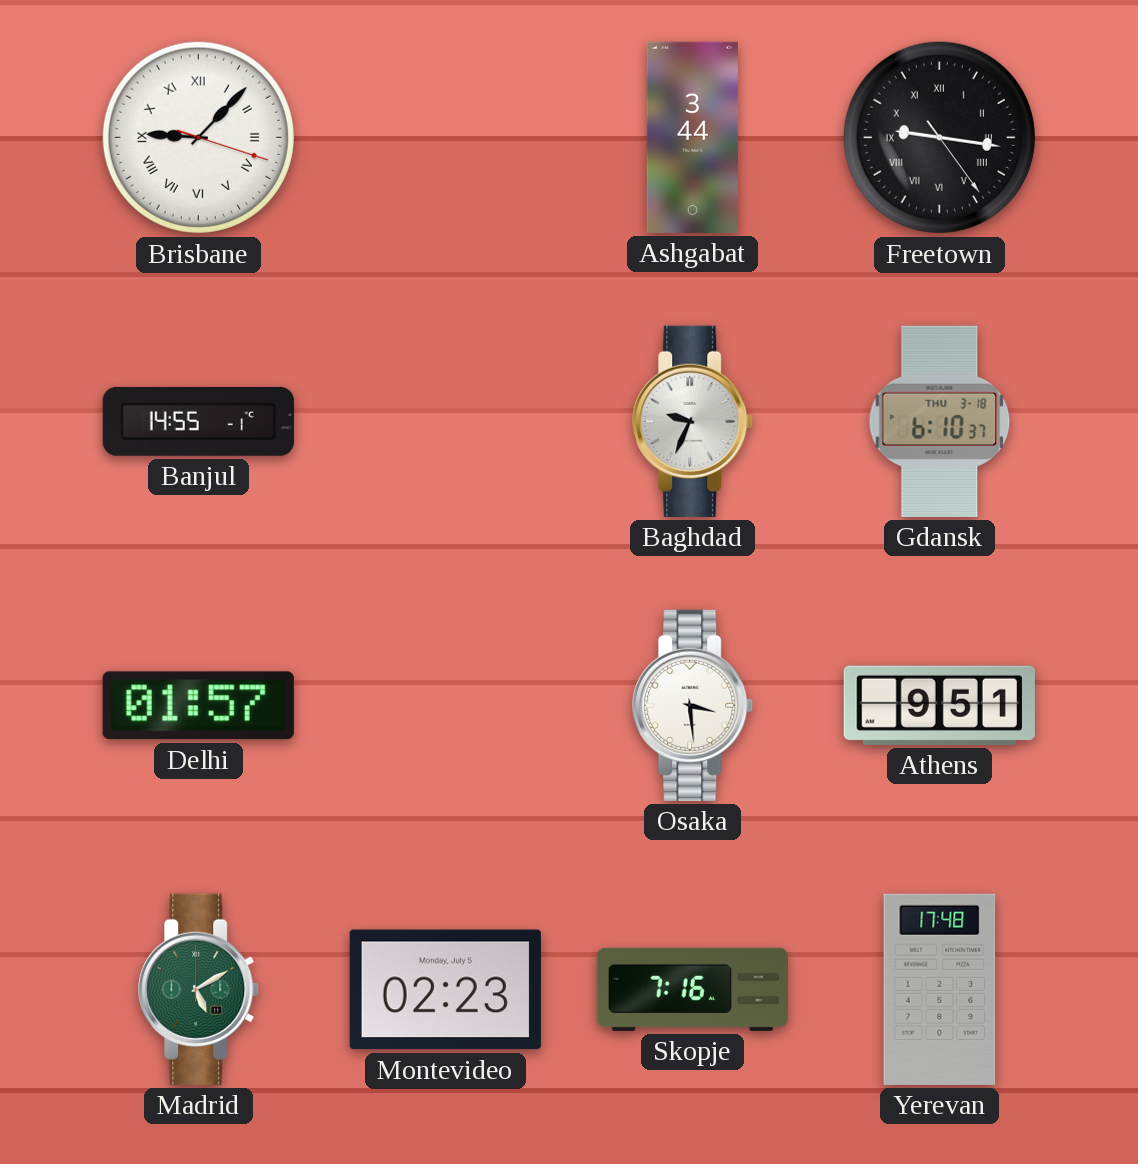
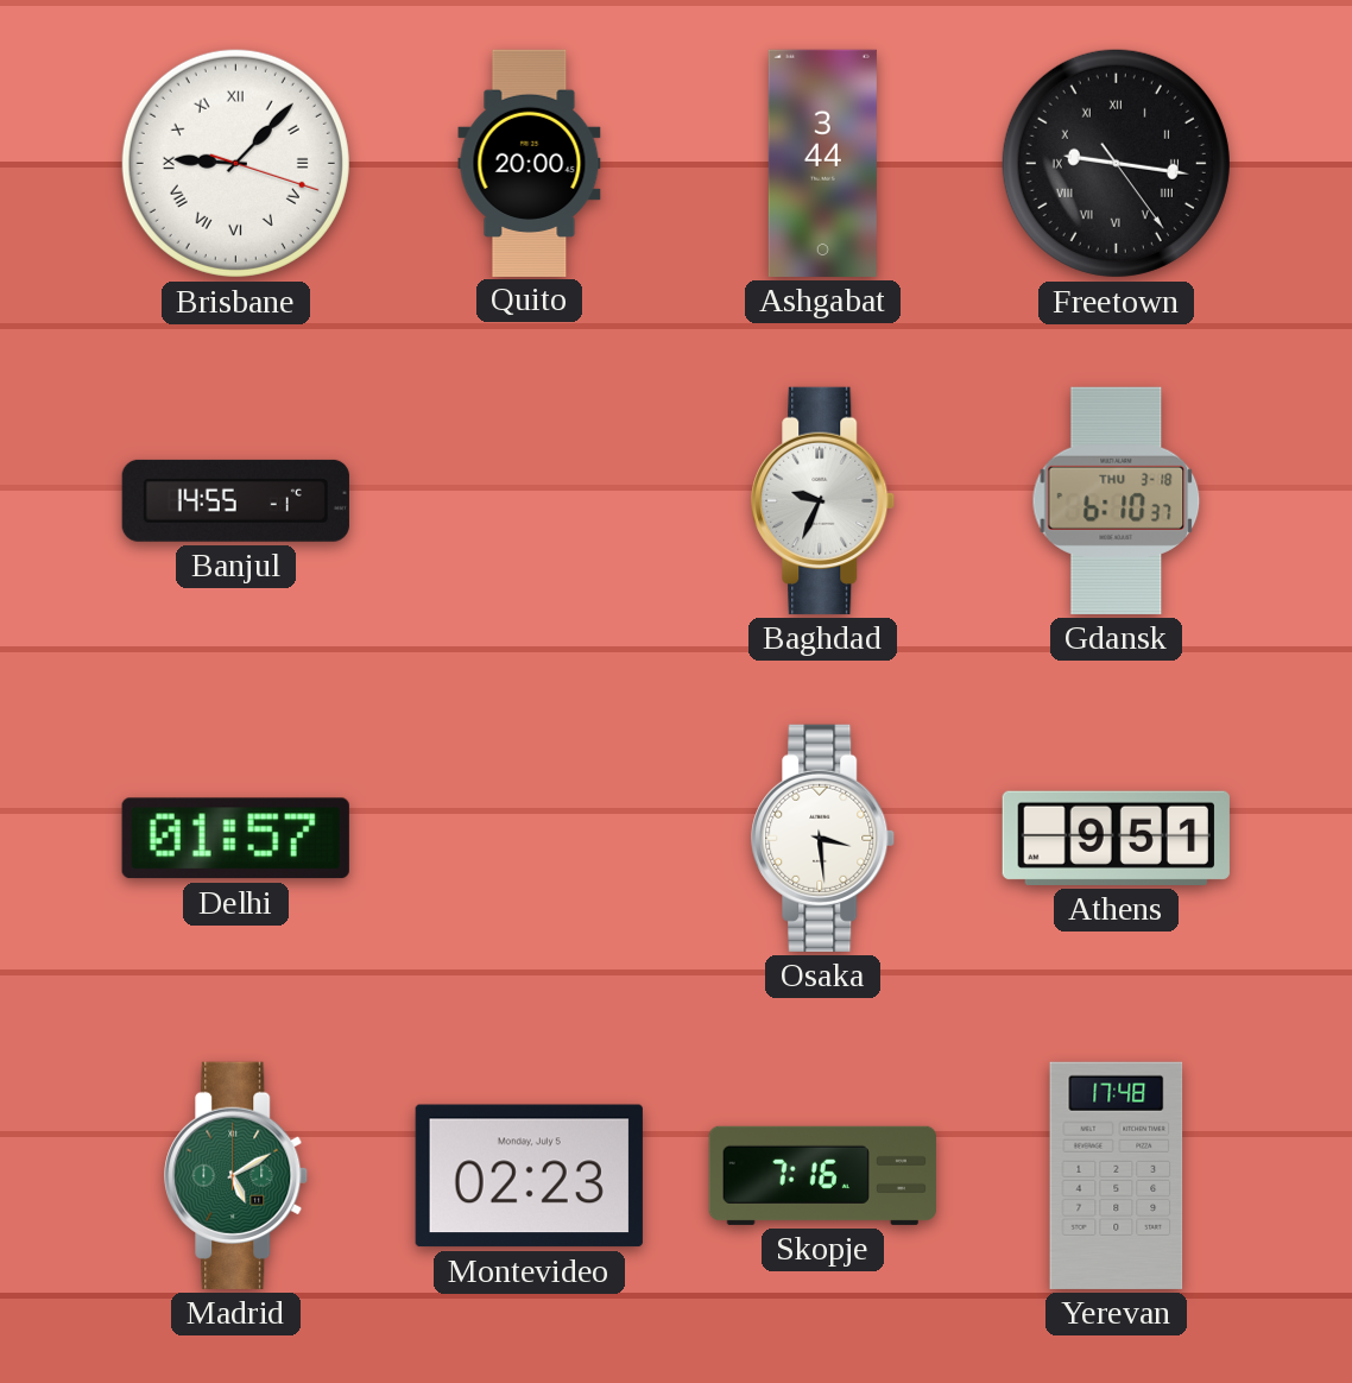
Quito: none -> 20:00
